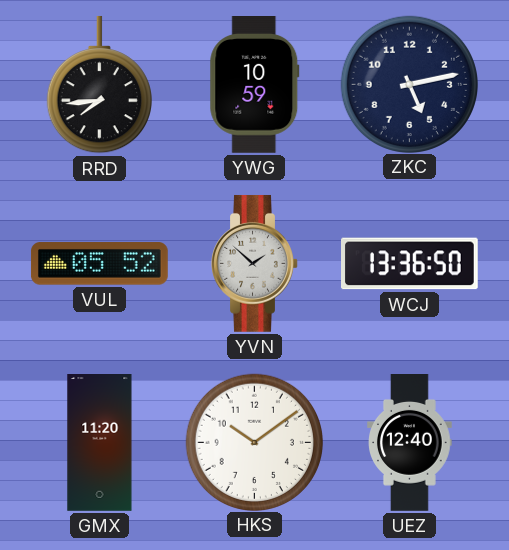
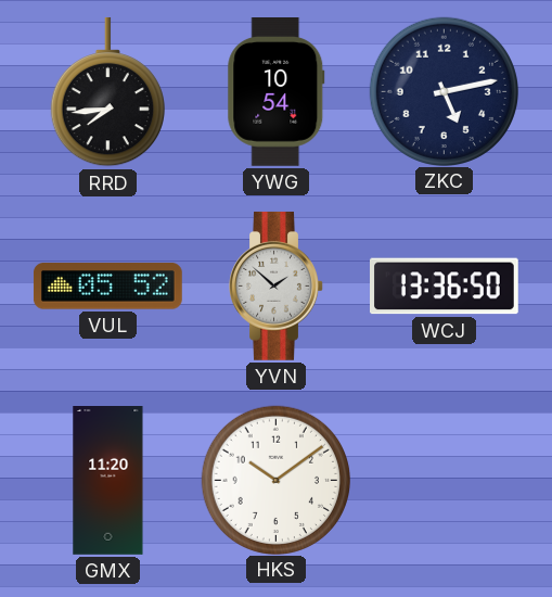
YWG: 10:59 -> 10:54
UEZ: 12:40 -> none
